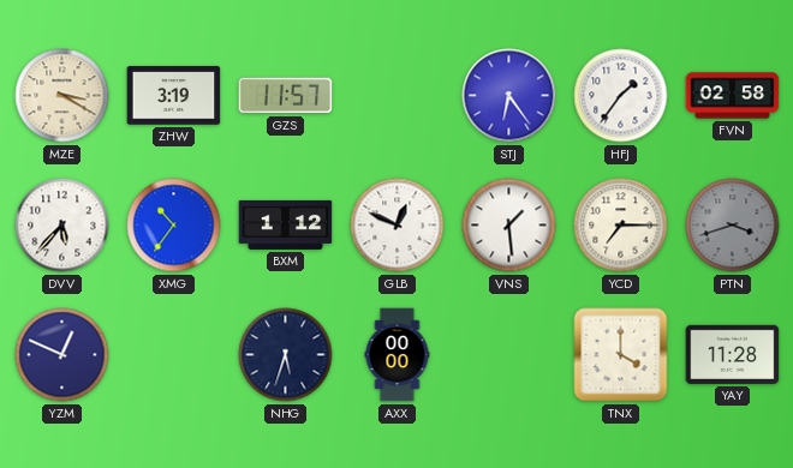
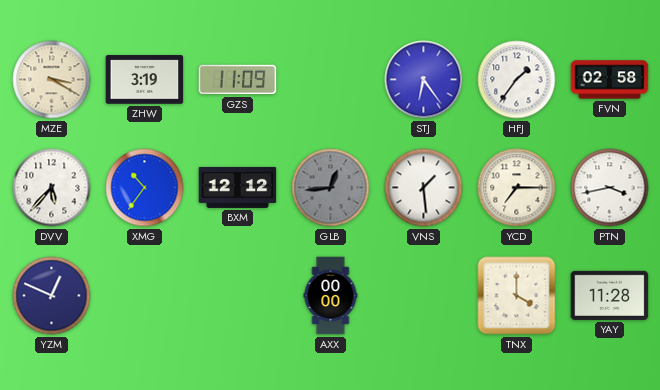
GZS: 11:57 -> 11:09
BXM: 1:12 -> 12:12
GLB: 12:49 -> 12:44
GLB dial: white -> grey
PTN: 3:42 -> 3:43
PTN dial: grey -> white
NHG: 5:33 -> none
